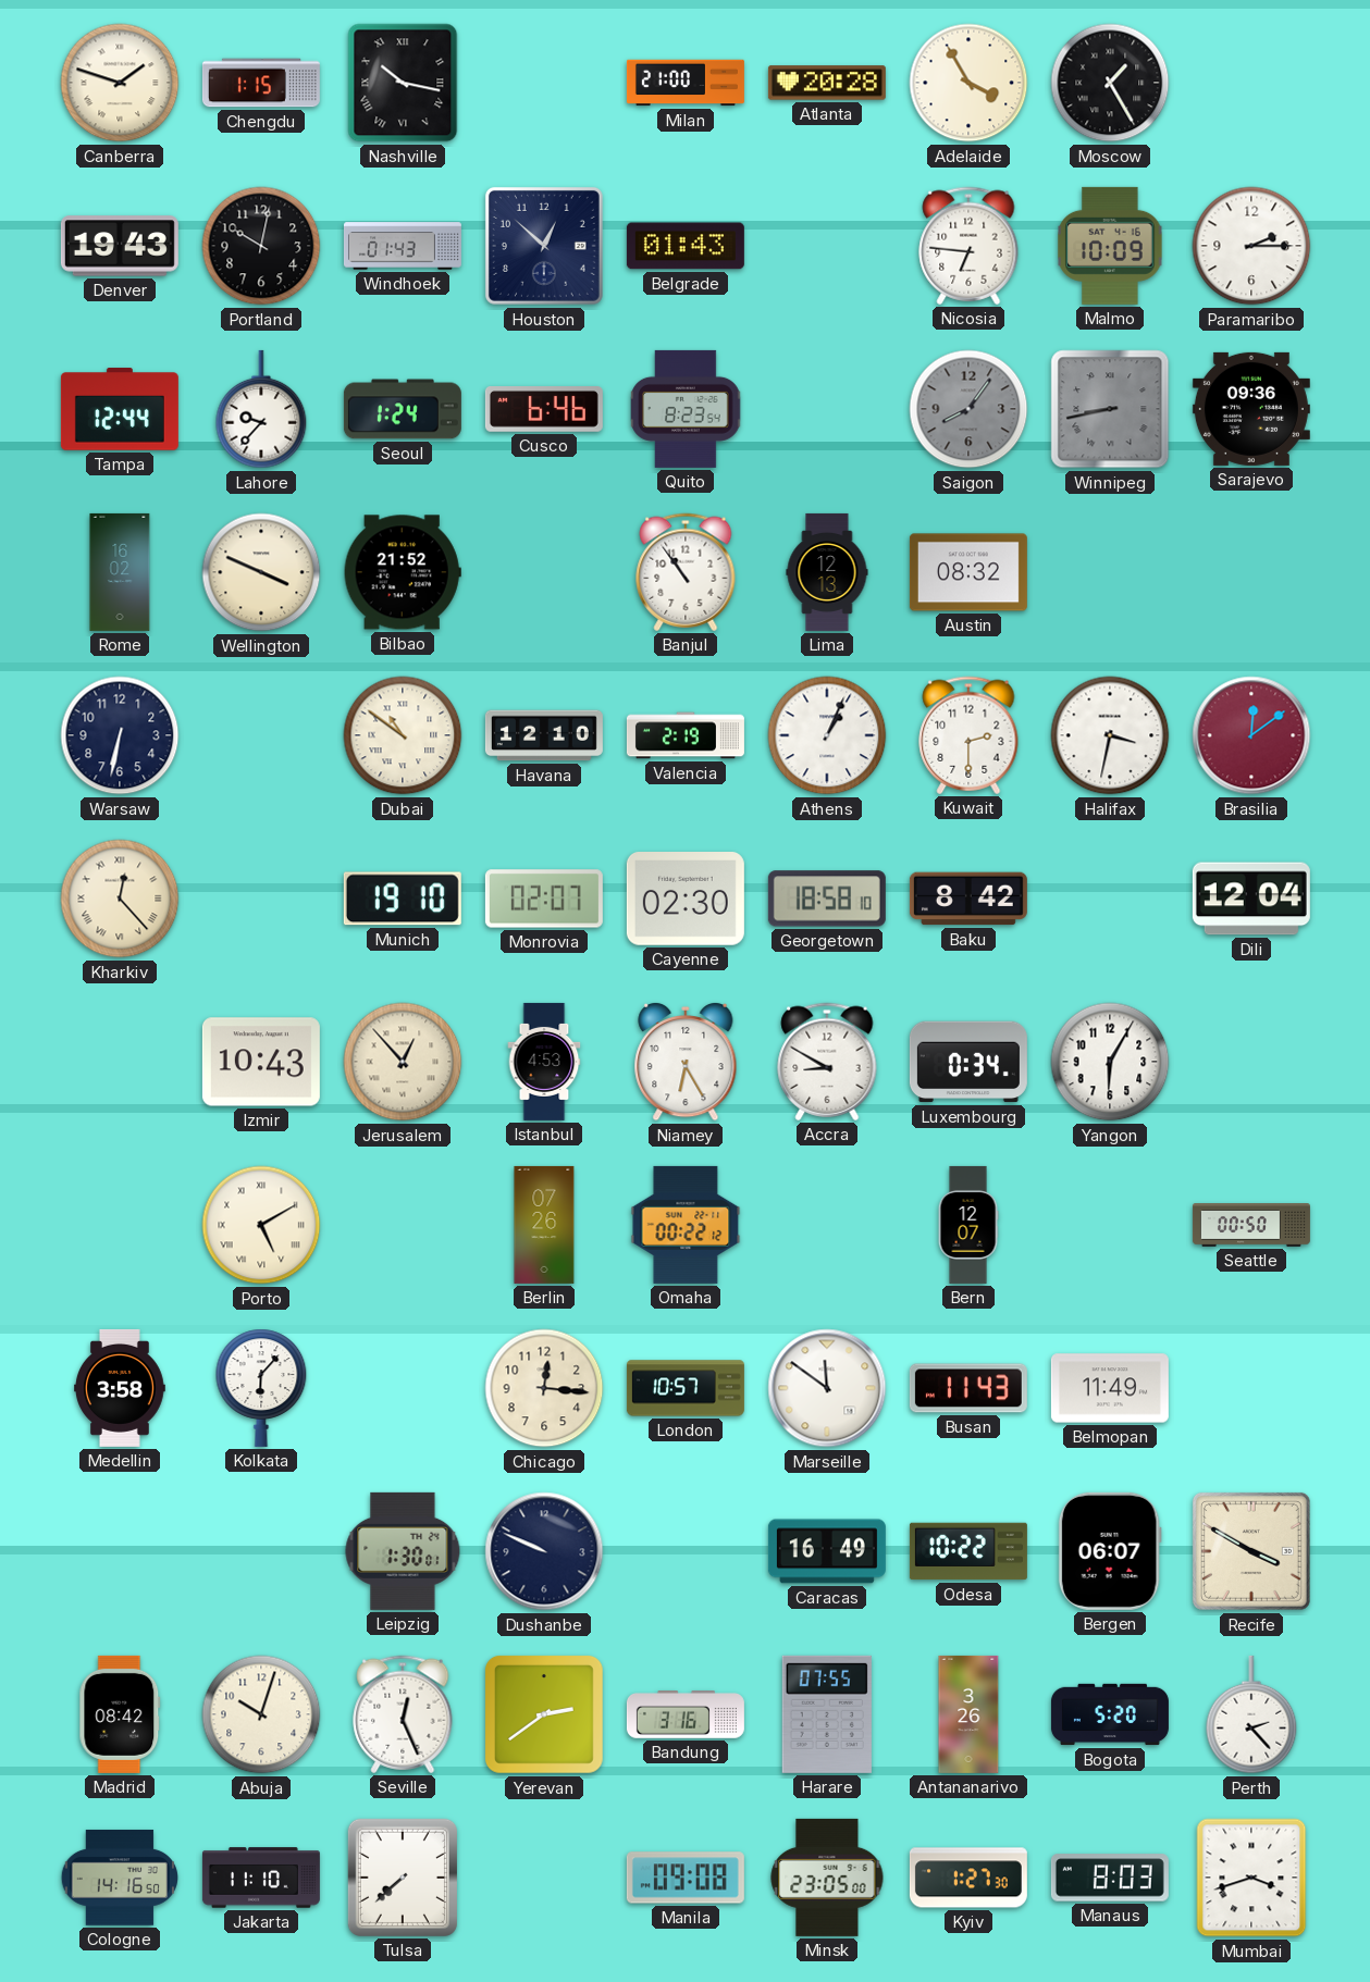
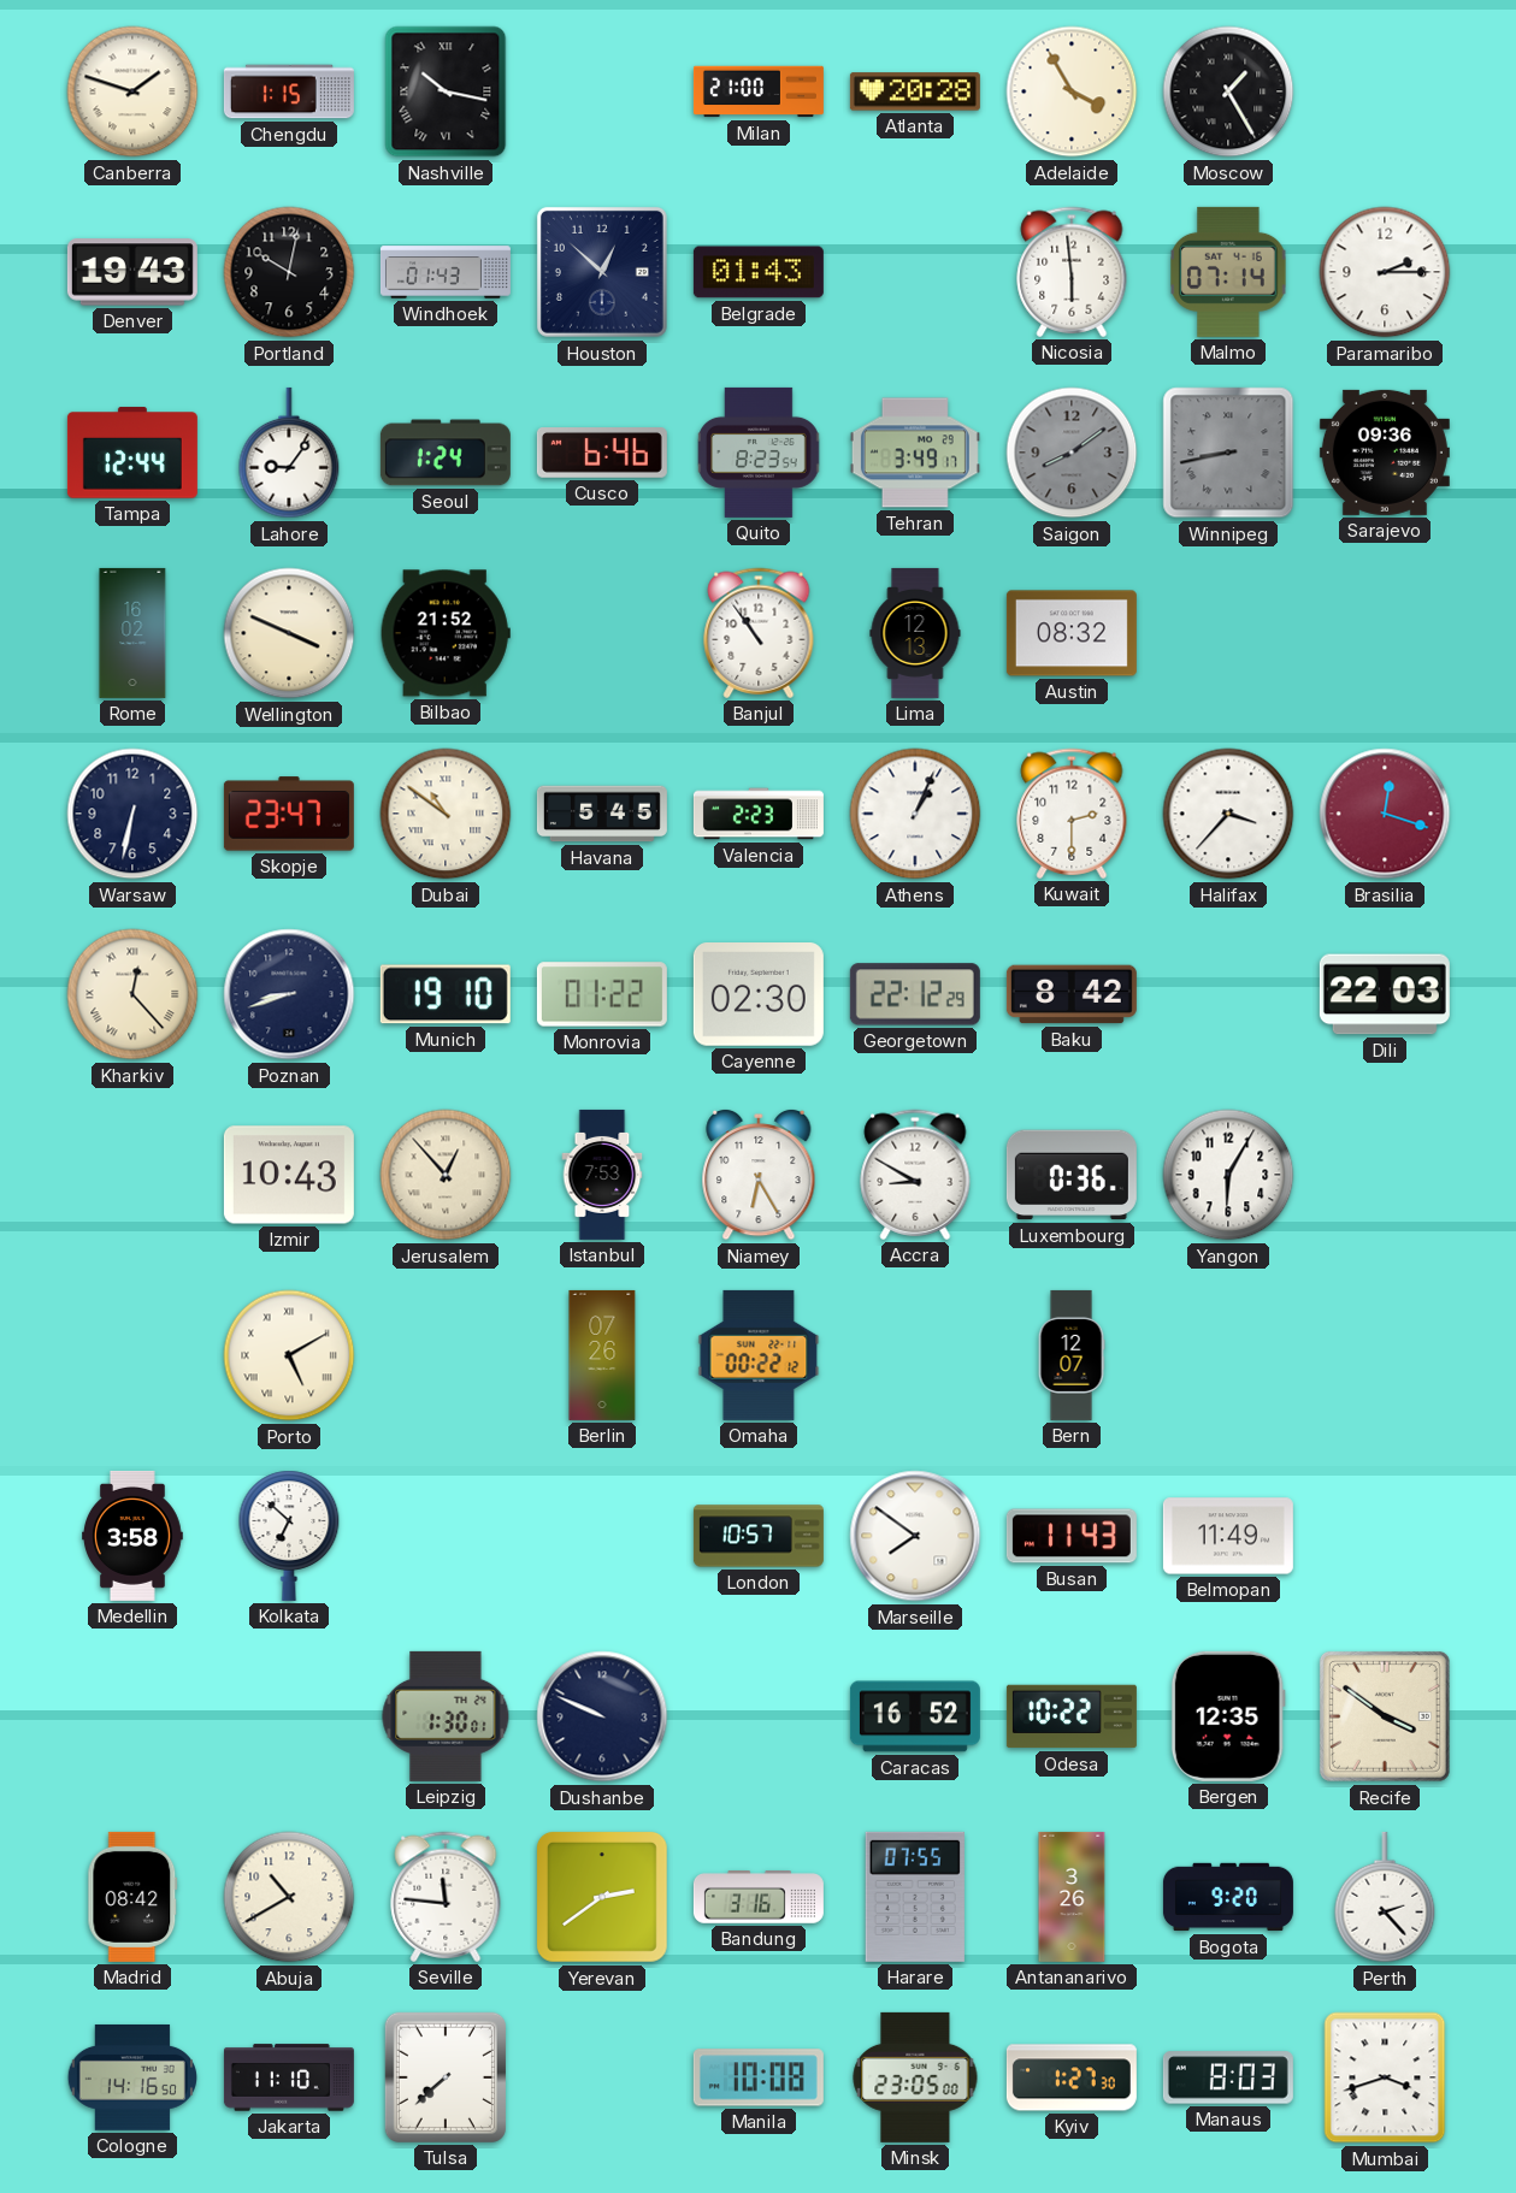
Nicosia: 6:46 -> 5:59
Malmo: 10:09 -> 07:14
Lahore: 9:37 -> 9:06
Tehran: none -> 3:49
Saigon: 8:06 -> 8:09
Skopje: none -> 23:47
Havana: 12:10 -> 5:45
Valencia: 2:19 -> 2:23
Halifax: 3:32 -> 3:37
Brasilia: 12:09 -> 12:18
Poznan: none -> 8:42
Monrovia: 02:07 -> 01:22
Georgetown: 18:58 -> 22:12
Dili: 12:04 -> 22:03
Istanbul: 4:53 -> 7:53
Luxembourg: 0:34 -> 0:36
Seattle: 00:50 -> none
Kolkata: 6:07 -> 6:52
Chicago: 12:16 -> none
Marseille: 11:51 -> 7:51
Caracas: 16:49 -> 16:52
Bergen: 06:07 -> 12:35
Recife: 3:50 -> 3:51
Abuja: 10:03 -> 10:40
Seville: 12:26 -> 11:46
Bogota: 5:20 -> 9:20
Manila: 09:08 -> 10:08
